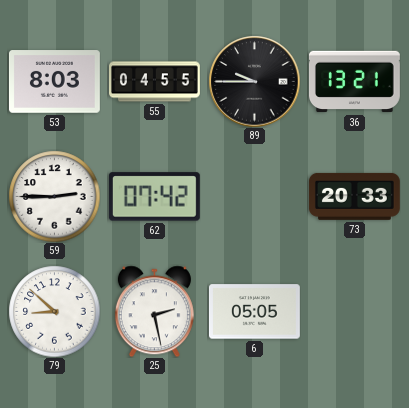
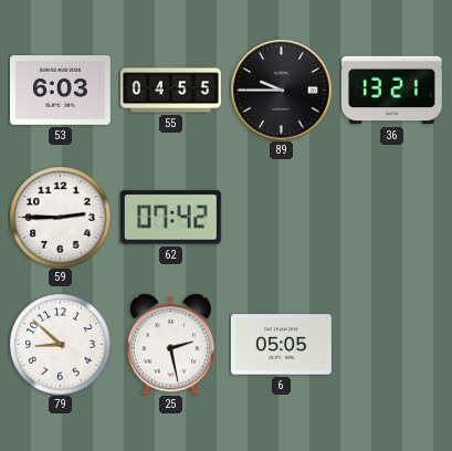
53: 8:03 -> 6:03
73: 20:33 -> none
